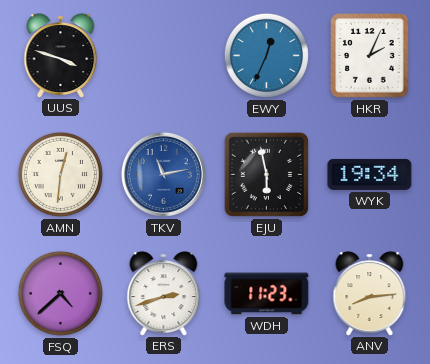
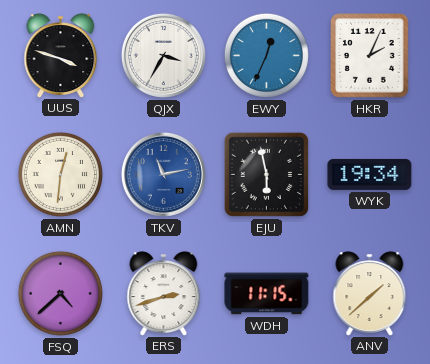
QJX: none -> 3:35
WDH: 11:23 -> 11:15
ANV: 8:14 -> 1:38
